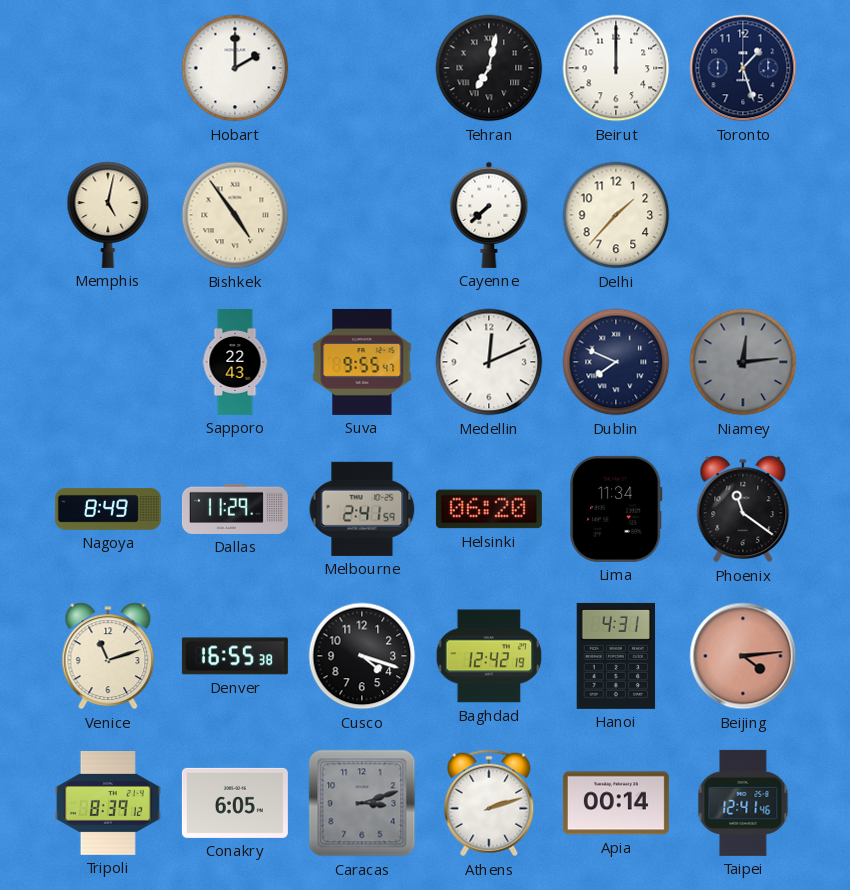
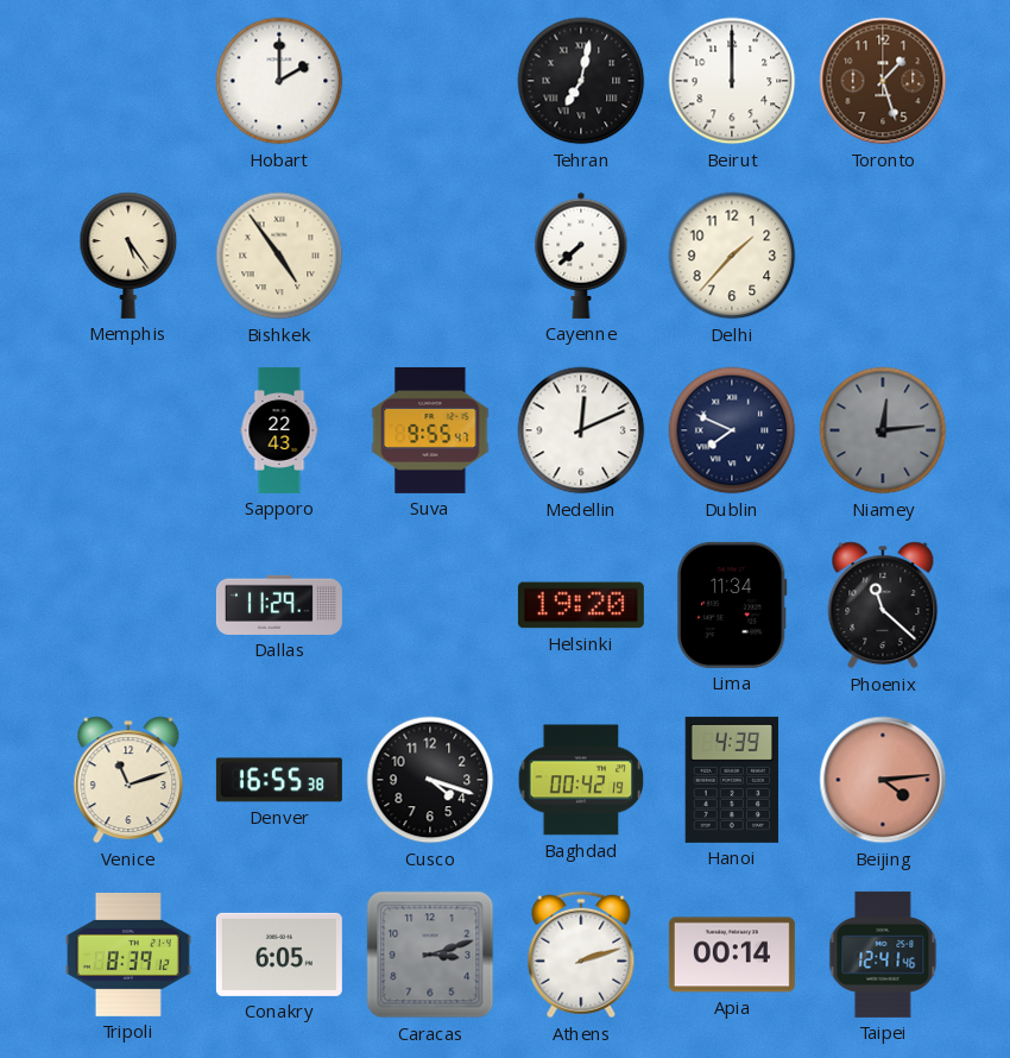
Toronto dial: navy -> brown
Memphis: 5:02 -> 5:24
Nagoya: 8:49 -> none
Melbourne: 2:41 -> none
Helsinki: 06:20 -> 19:20
Phoenix: 11:21 -> 11:22
Baghdad: 12:42 -> 00:42
Hanoi: 4:31 -> 4:39
